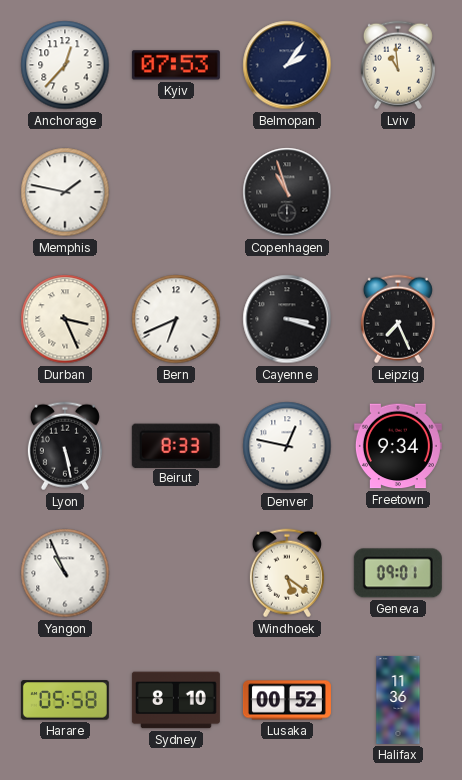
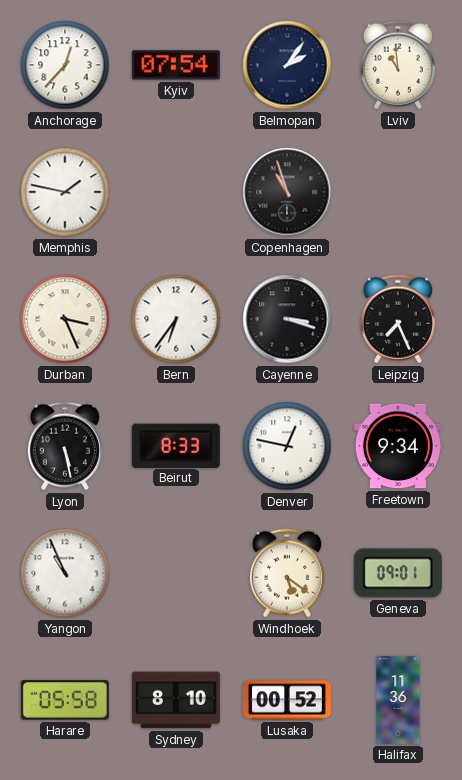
Kyiv: 07:53 -> 07:54
Bern: 6:41 -> 6:36
